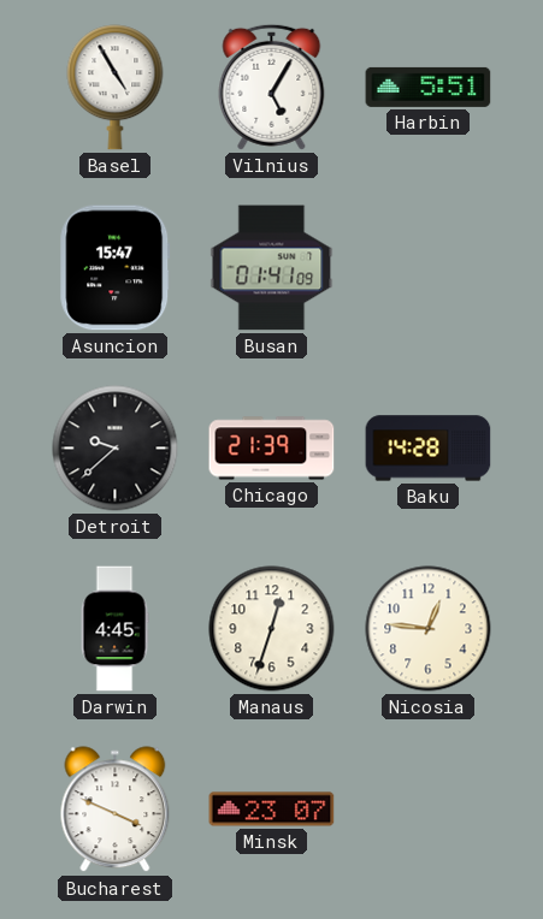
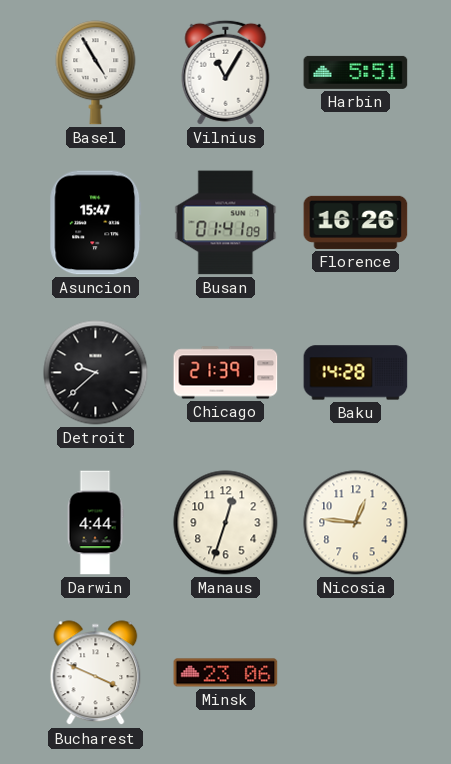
Vilnius: 5:05 -> 11:05
Florence: none -> 16:26
Darwin: 4:45 -> 4:44
Minsk: 23:07 -> 23:06
